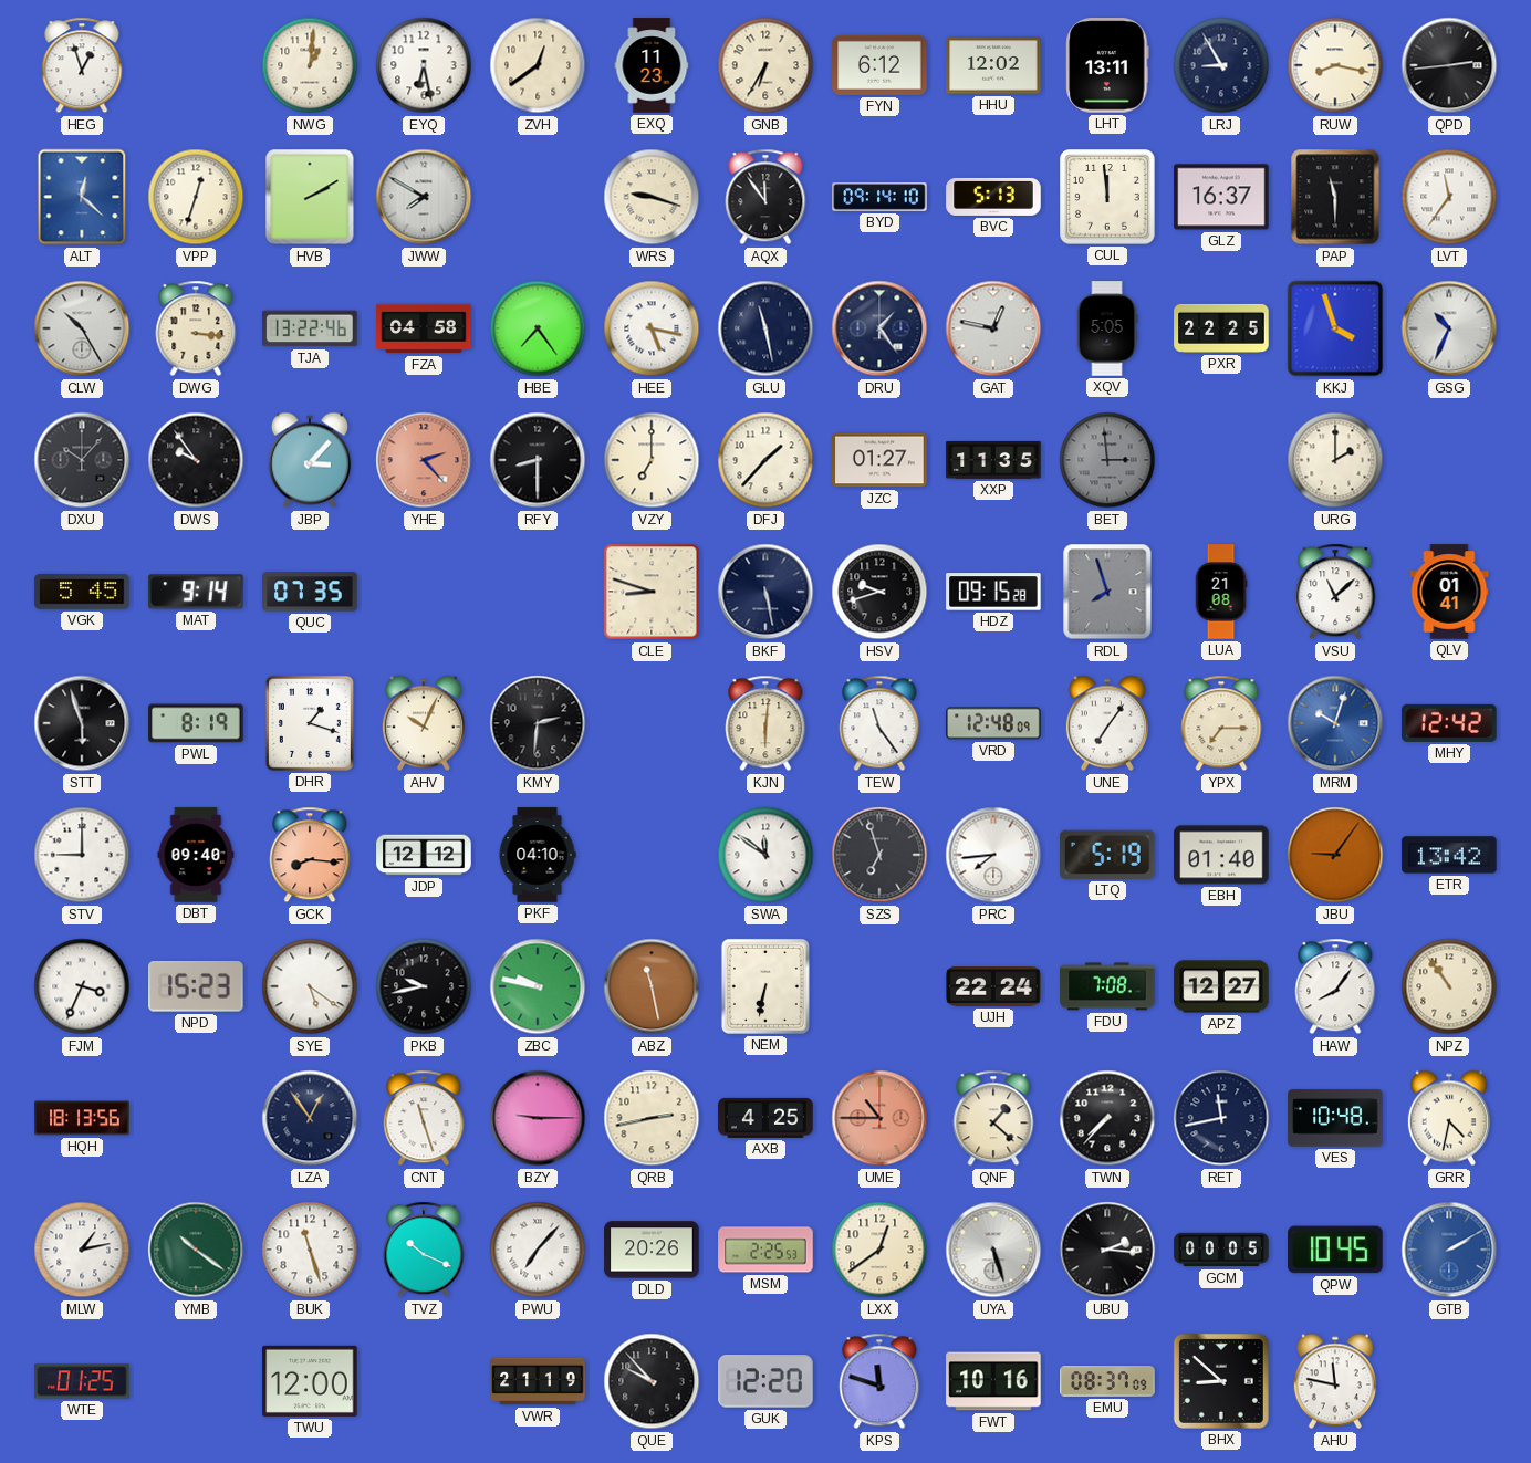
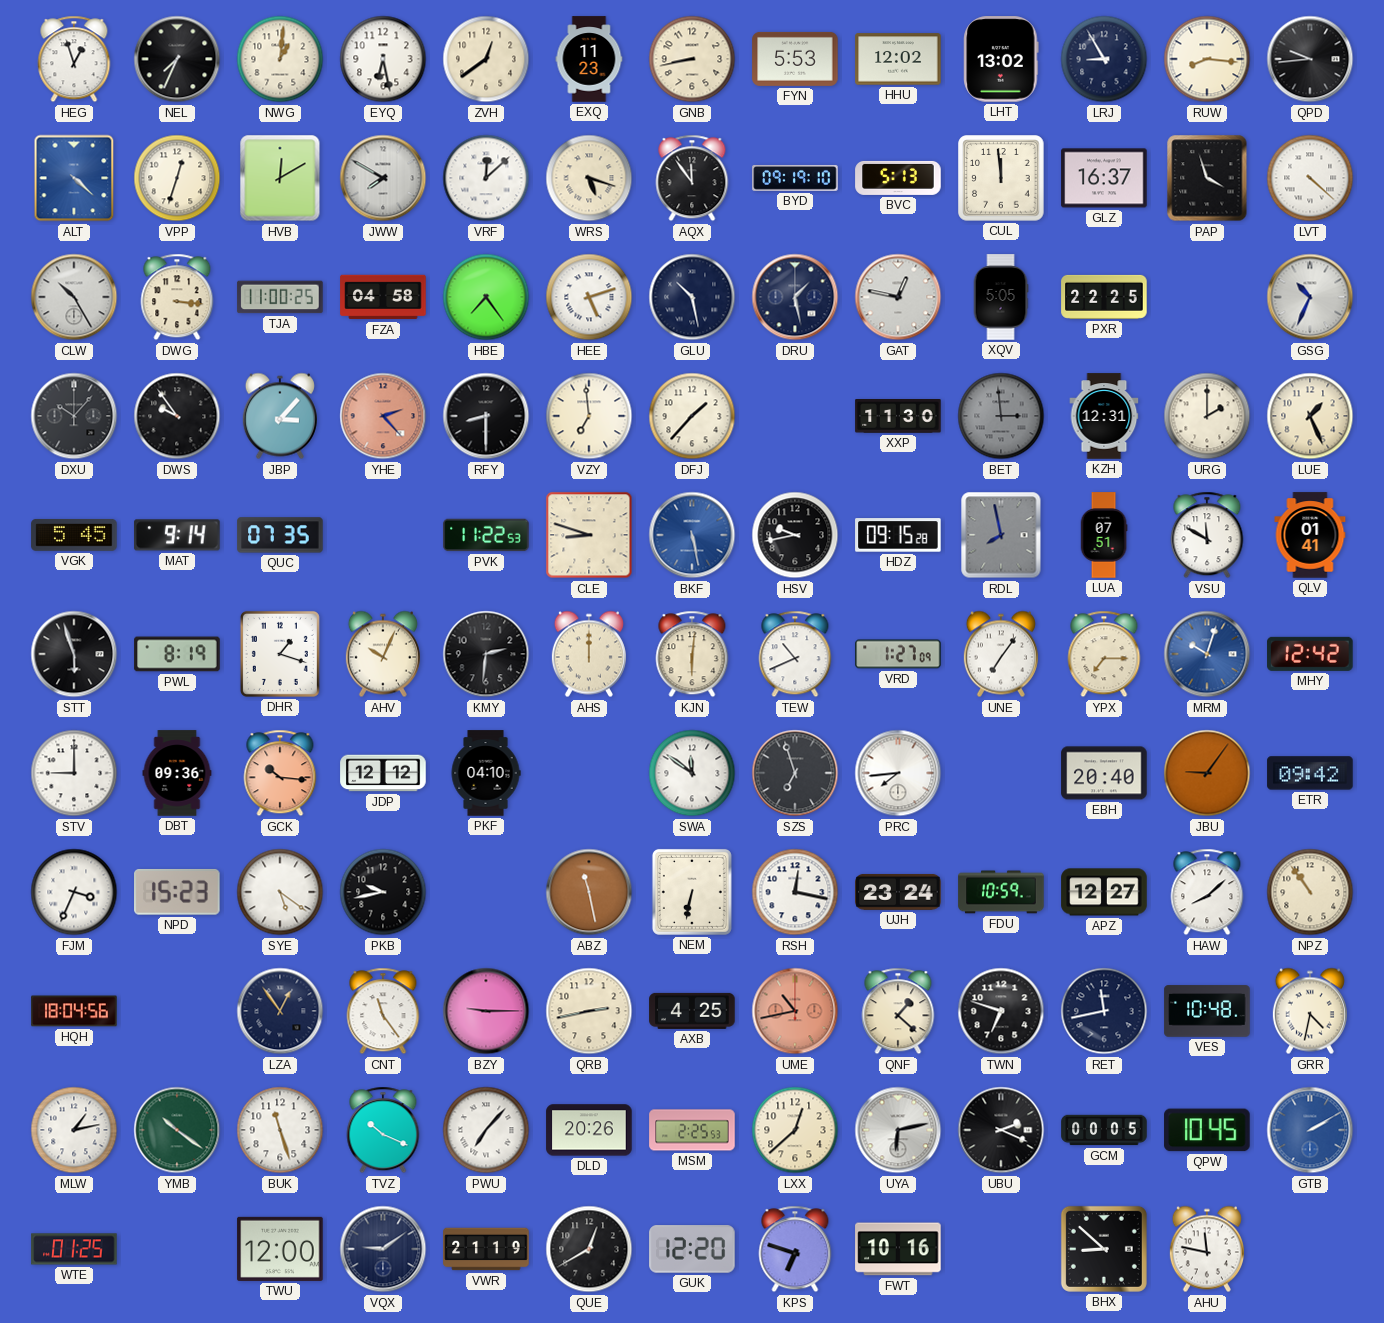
NEL: none -> 7:34
GNB: 6:35 -> 8:43
FYN: 6:12 -> 5:53
LHT: 13:11 -> 13:02
RUW: 8:17 -> 8:16
QPD: 2:44 -> 9:44
ALT: 12:22 -> 4:22
HVB: 2:10 -> 12:10
VRF: none -> 12:08
WRS: 9:18 -> 5:18
BYD: 09:14 -> 09:19
PAP: 11:30 -> 3:57
LVT: 11:36 -> 4:22
TJA: 13:22 -> 11:00
HEE: 5:17 -> 5:12
GLU: 11:28 -> 10:28
DRU: 1:24 -> 1:28
KKJ: 3:57 -> none
VZY: 7:00 -> 6:59
JZC: 01:27 -> none
XXP: 11:35 -> 11:30
KZH: none -> 12:31
LUE: none -> 1:26
PVK: none -> 11:22
BKF dial: navy -> blue
HSV: 9:42 -> 9:43
RDL: 7:57 -> 7:58
LUA: 21:08 -> 07:51
VSU: 11:08 -> 11:50
AHS: none -> 12:00
TEW: 11:24 -> 10:41
VRD: 12:48 -> 1:27
DBT: 09:40 -> 09:36
GCK: 8:16 -> 10:16
LTQ: 5:19 -> none
EBH: 01:40 -> 20:40
ETR: 13:42 -> 09:42
ZBC: 9:47 -> none
RSH: none -> 12:17
UJH: 22:24 -> 23:24
FDU: 7:08 -> 10:59
HAW: 8:06 -> 8:08
HQH: 18:13 -> 18:04
CNT: 11:27 -> 11:24
UME: 10:45 -> 10:43
TWN: 7:37 -> 6:48
LXX: 12:39 -> 12:38
UYA: 5:27 -> 6:13
UBU: 2:16 -> 2:19
VQX: none -> 9:09
QUE: 9:53 -> 12:40
KPS: 11:48 -> 6:48
EMU: 08:37 -> none
